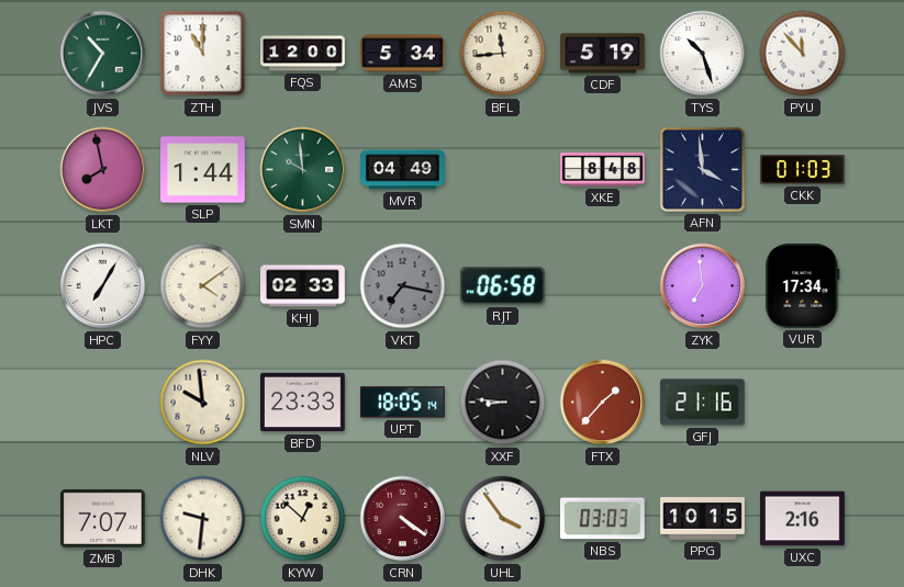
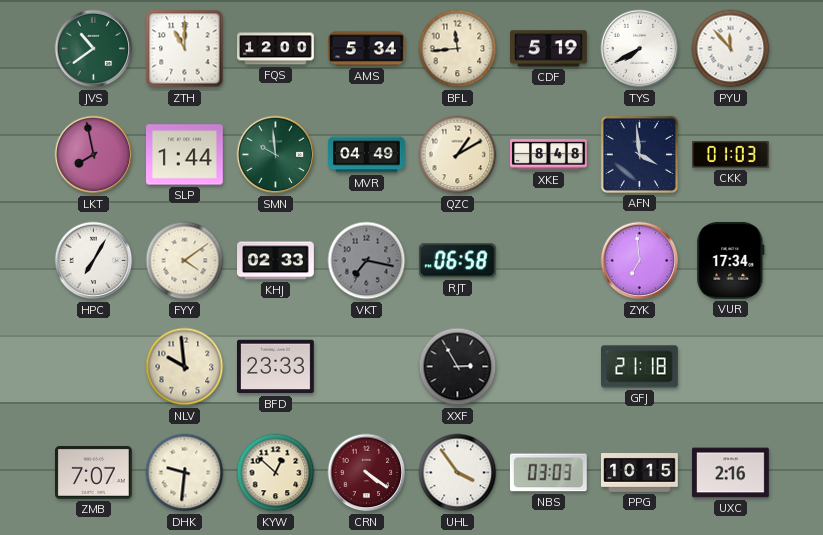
JVS: 10:35 -> 10:39
TYS: 10:27 -> 7:40
QZC: none -> 1:10
UPT: 18:05 -> none
XXF: 8:46 -> 2:55
FTX: 1:37 -> none
GFJ: 21:16 -> 21:18
